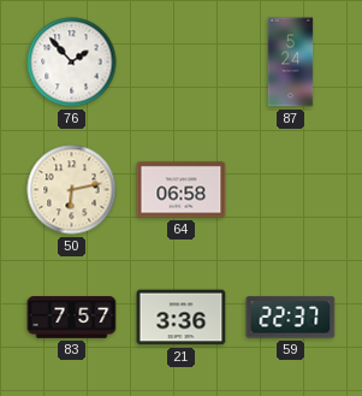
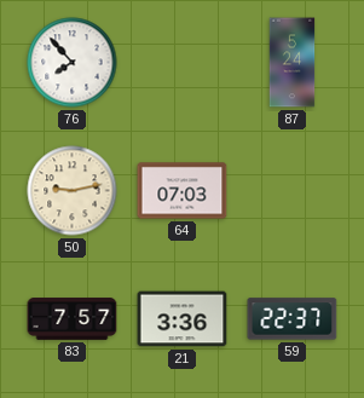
76: 1:53 -> 7:53
50: 6:13 -> 9:13
64: 06:58 -> 07:03
